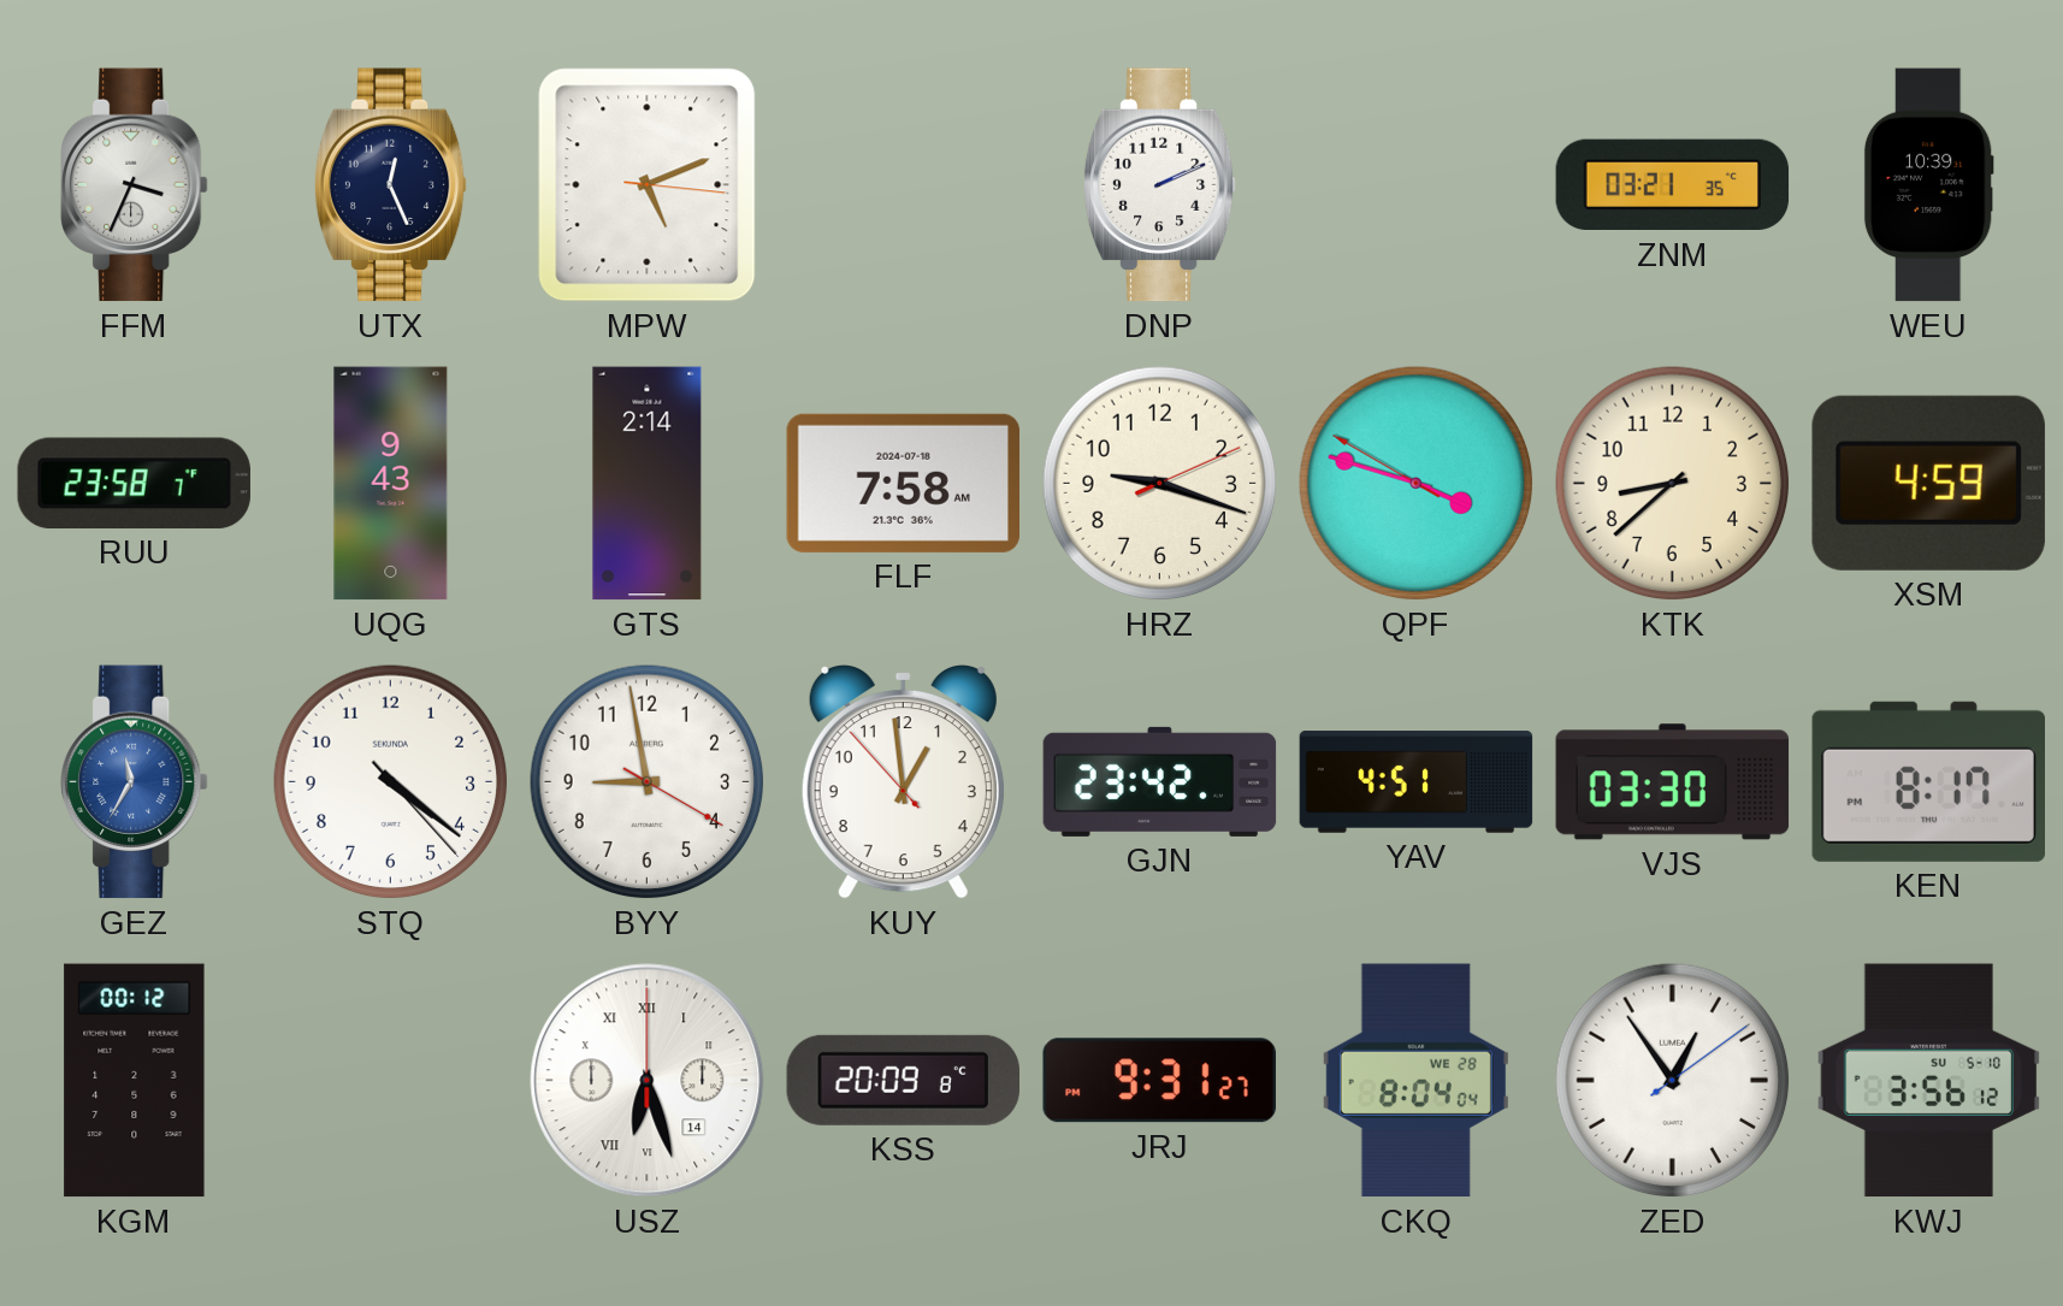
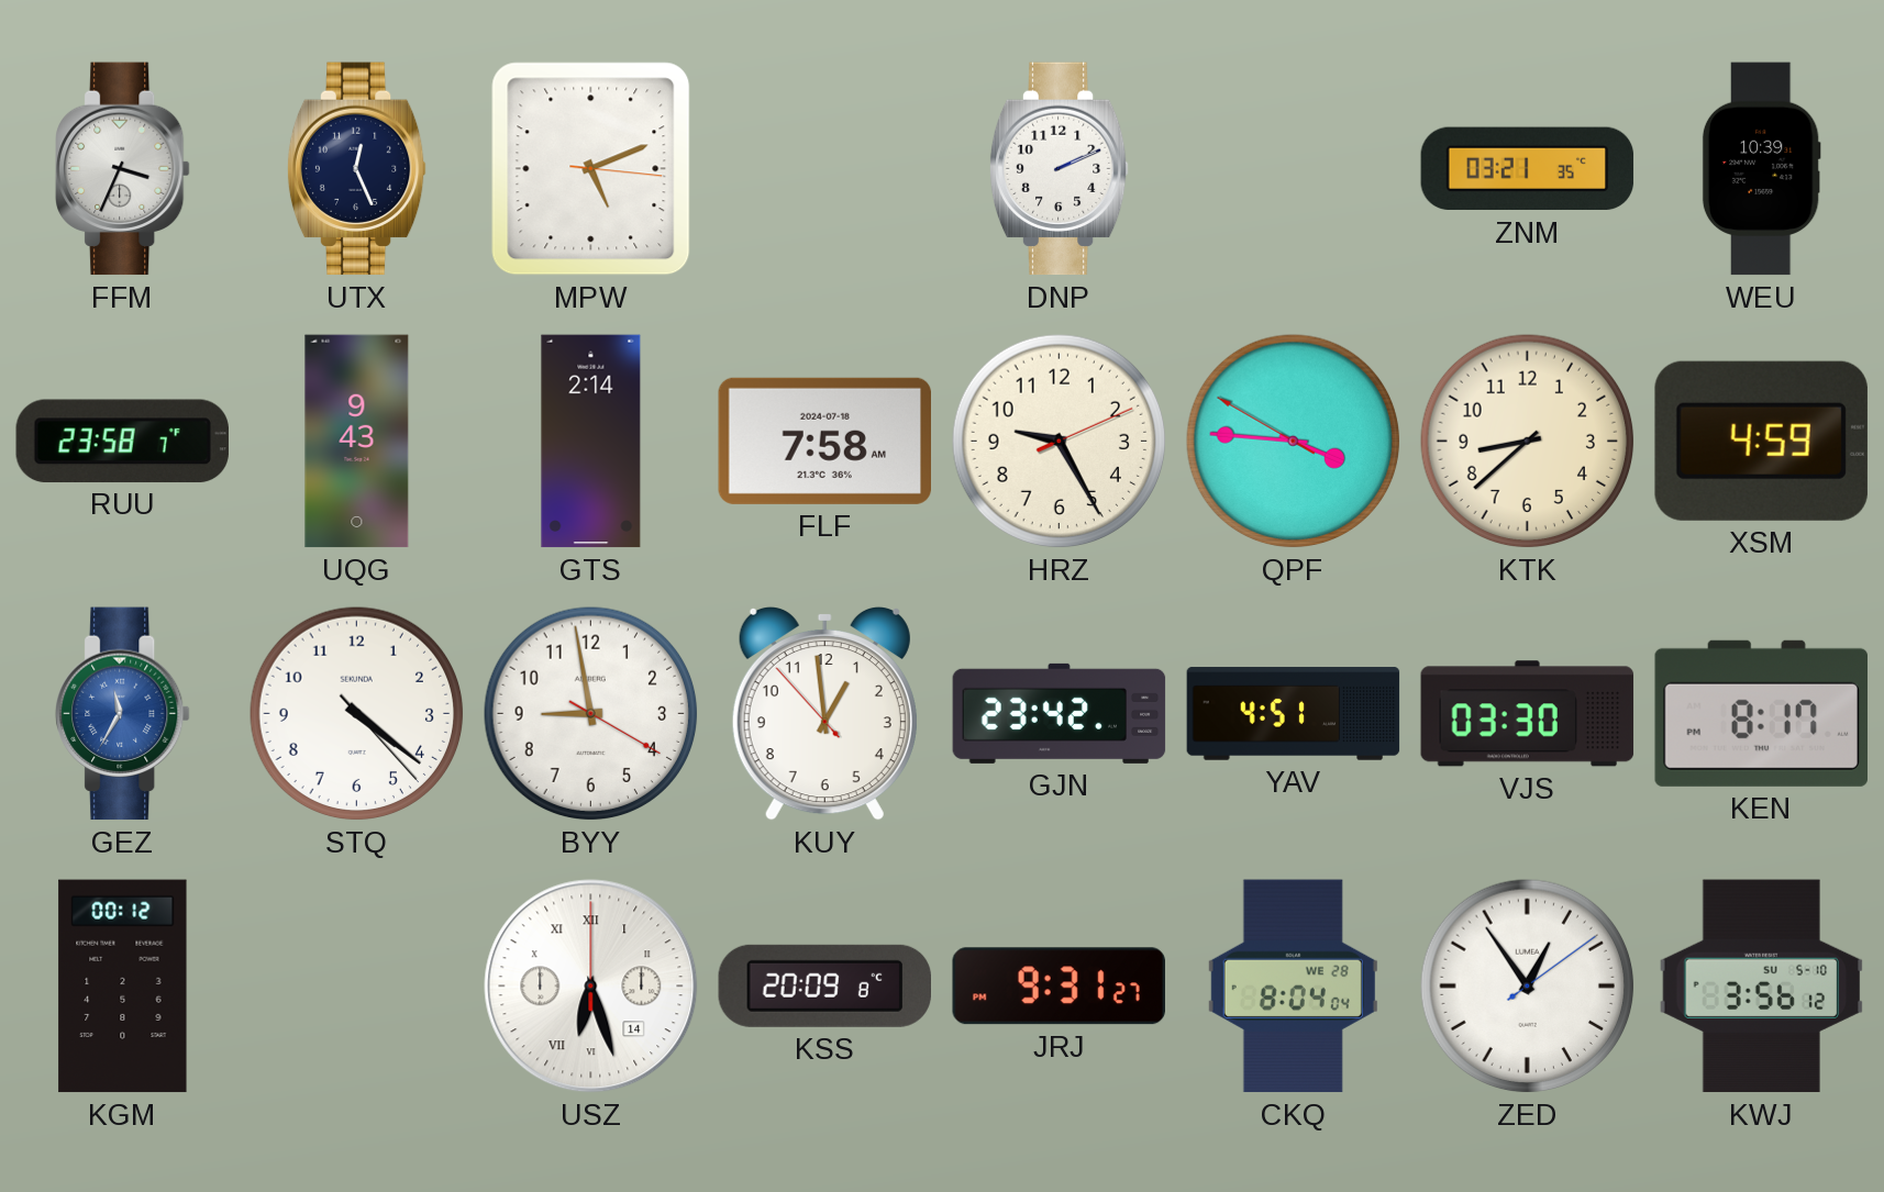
HRZ: 9:18 -> 9:25
QPF: 3:47 -> 3:45
